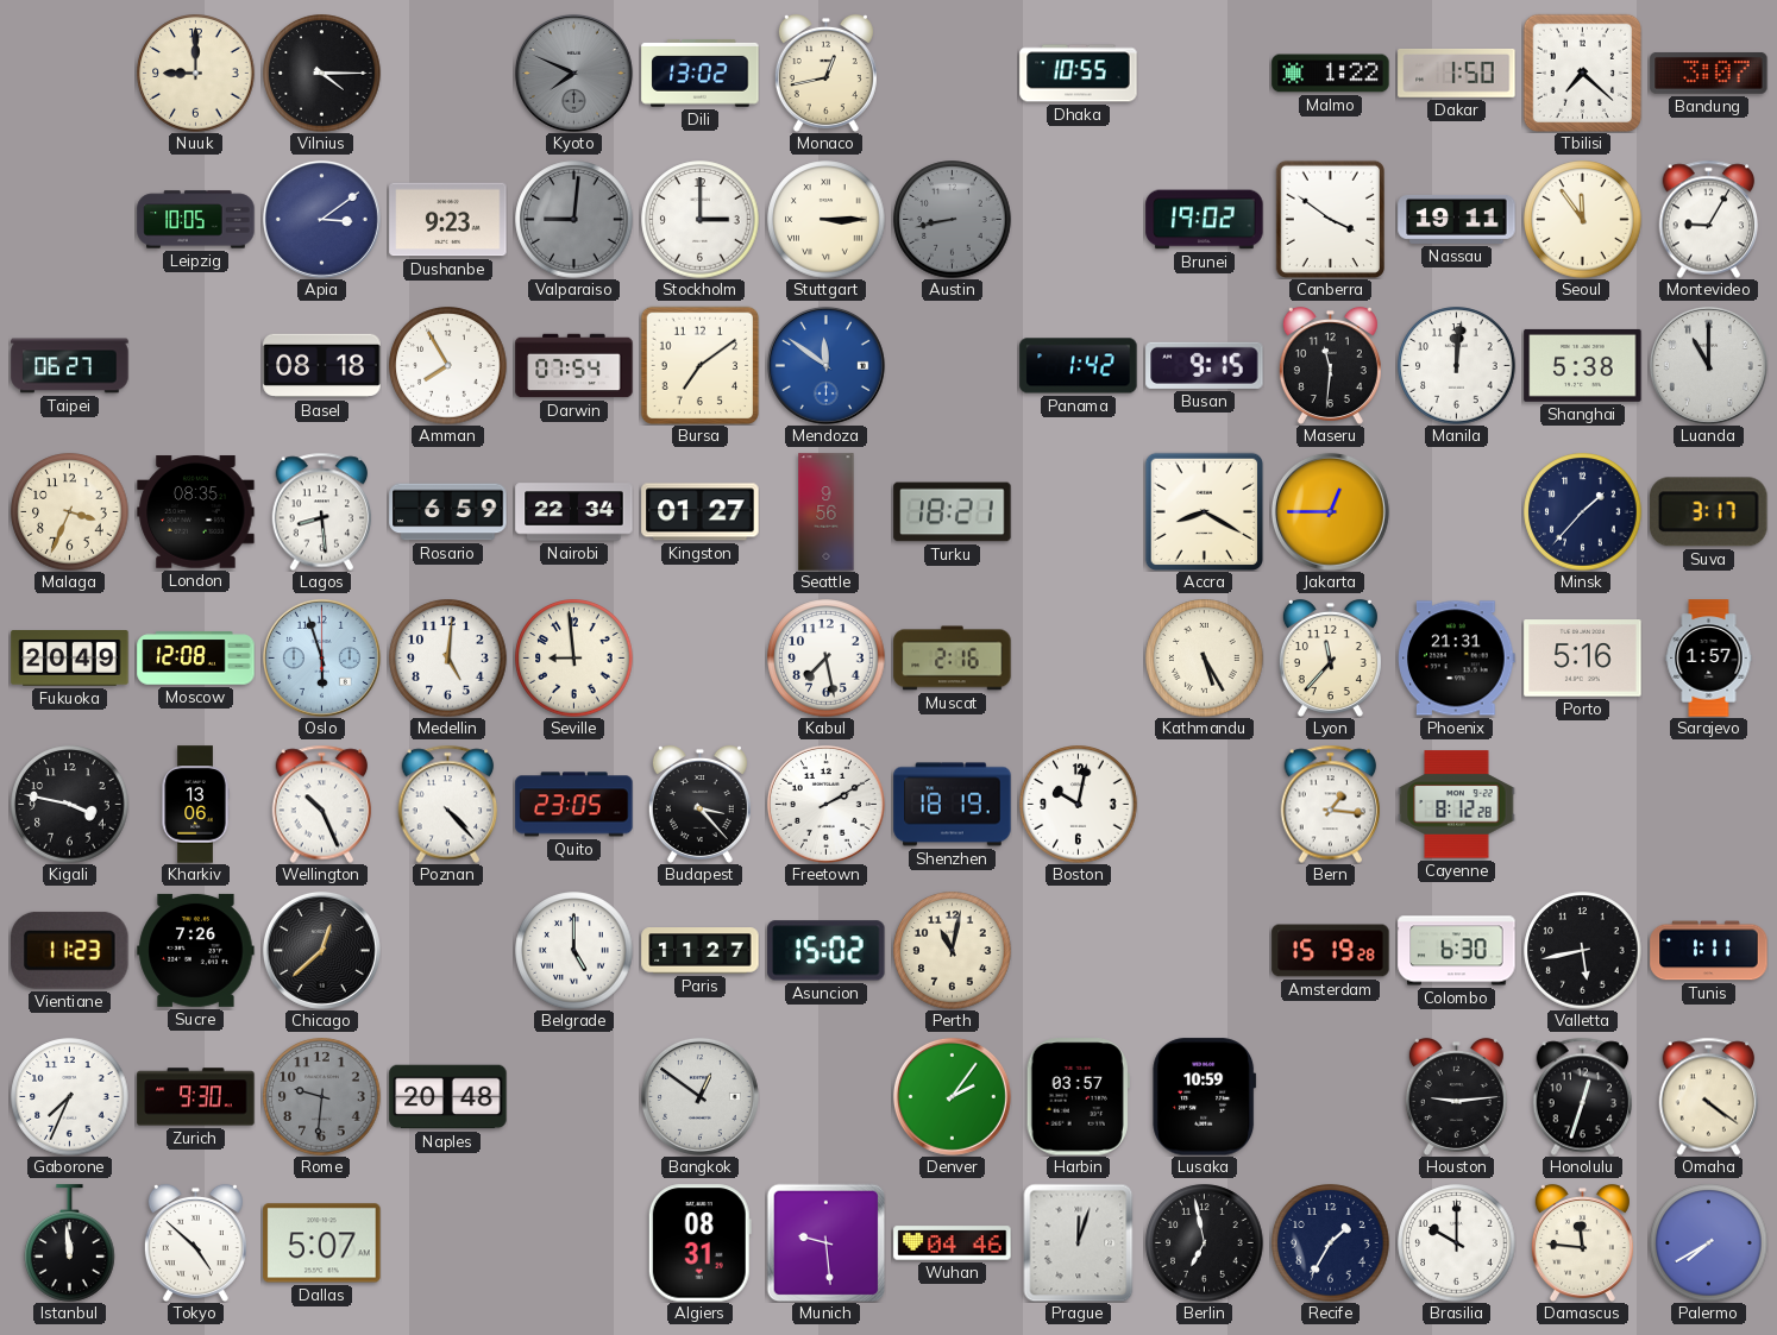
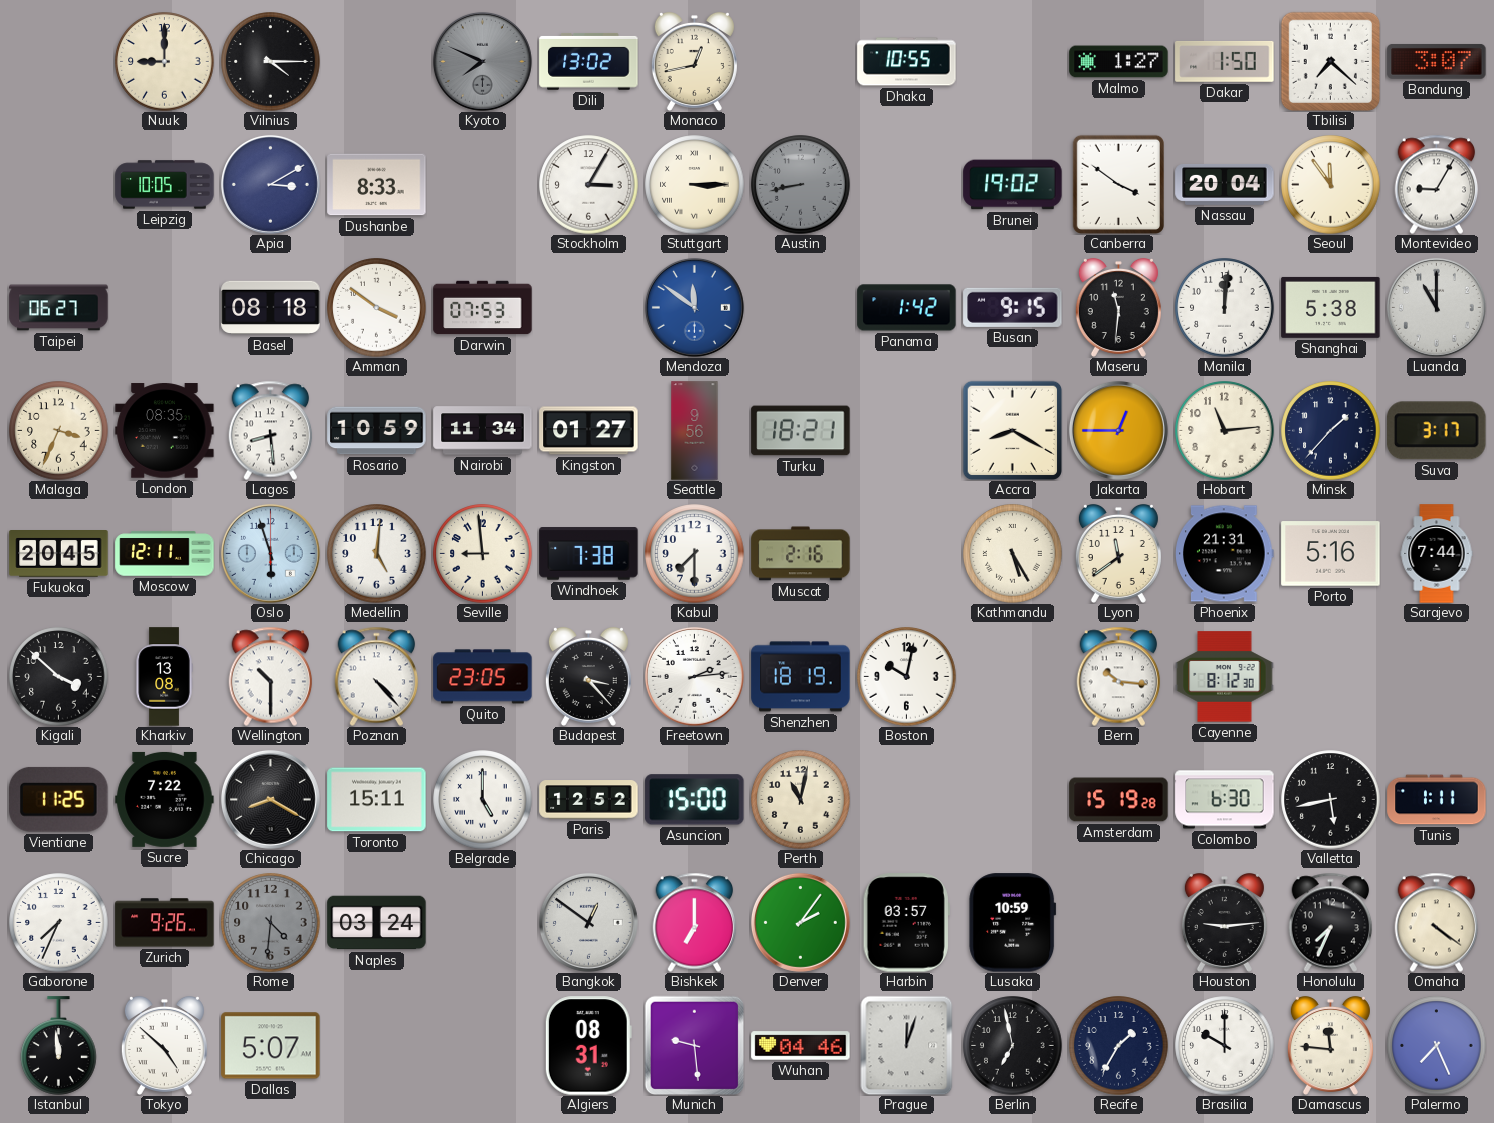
Malmo: 1:22 -> 1:27
Apia: 3:09 -> 3:10
Dushanbe: 9:23 -> 8:33
Valparaiso: 9:01 -> none
Stockholm: 3:00 -> 3:05
Nassau: 19:11 -> 20:04
Amman: 7:55 -> 3:51
Darwin: 07:54 -> 07:53
Bursa: 7:09 -> none
Rosario: 6:59 -> 10:59
Nairobi: 22:34 -> 11:34
Hobart: none -> 11:14
Fukuoka: 20:49 -> 20:45
Moscow: 12:08 -> 12:11
Windhoek: none -> 7:38
Kabul: 7:28 -> 7:30
Lyon: 11:37 -> 11:39
Sarajevo: 1:57 -> 7:44
Kigali: 3:47 -> 3:52
Kharkiv: 13:06 -> 13:08
Wellington: 10:26 -> 10:30
Freetown: 2:10 -> 2:14
Bern: 1:16 -> 10:16
Cayenne: 8:12:28 -> 8:12:30
Vientiane: 11:23 -> 11:25
Sucre: 7:26 -> 7:22
Chicago: 12:38 -> 8:20
Toronto: none -> 15:11
Paris: 11:27 -> 12:52
Asuncion: 15:02 -> 15:00
Zurich: 9:30 -> 9:26
Rome: 9:31 -> 4:31
Naples: 20:48 -> 03:24
Bishkek: none -> 7:00
Honolulu: 12:33 -> 7:34
Palermo: 7:40 -> 7:26
